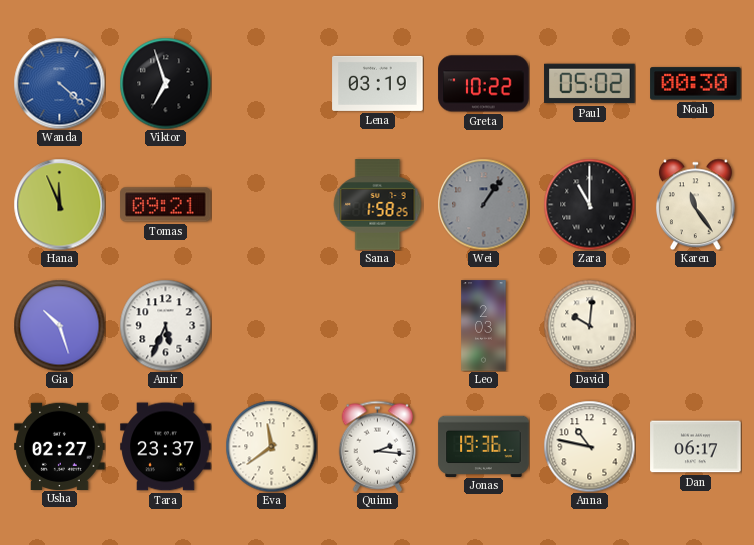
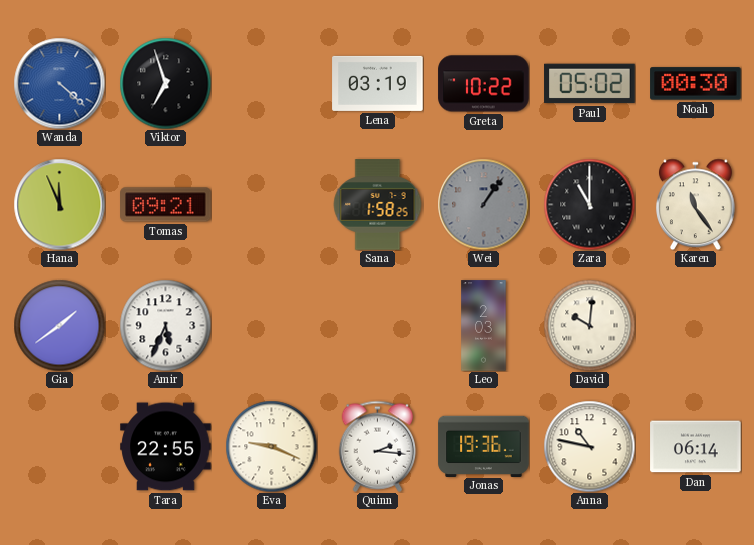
Gia: 10:27 -> 1:39
Usha: 02:27 -> none
Tara: 23:37 -> 22:55
Eva: 11:39 -> 9:19
Dan: 06:17 -> 06:14
